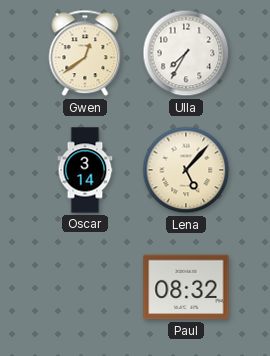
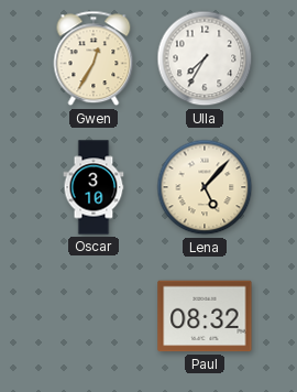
Gwen: 12:39 -> 12:35
Oscar: 3:14 -> 3:10
